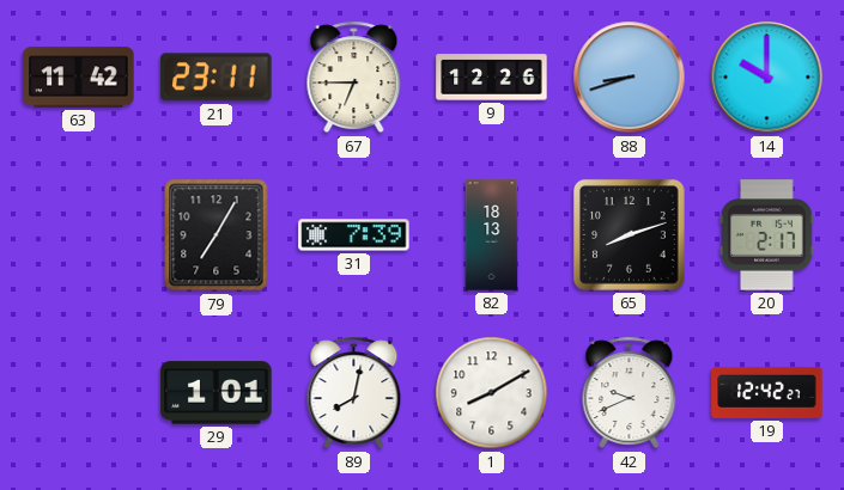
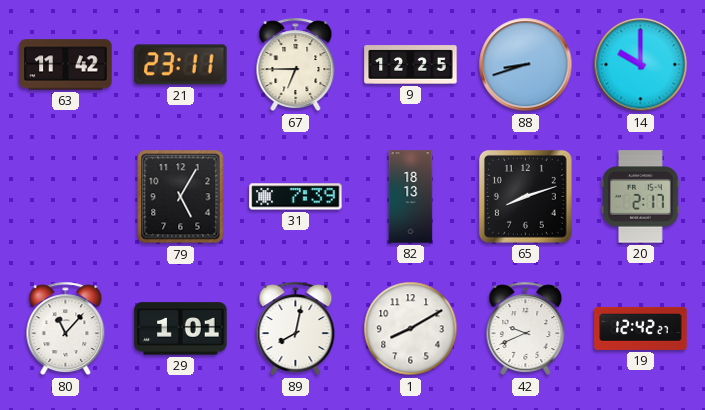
9: 12:26 -> 12:25
79: 7:05 -> 5:05
80: none -> 11:07
